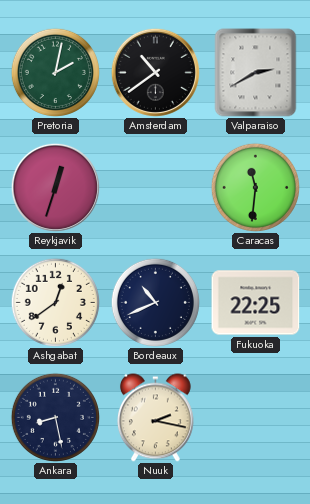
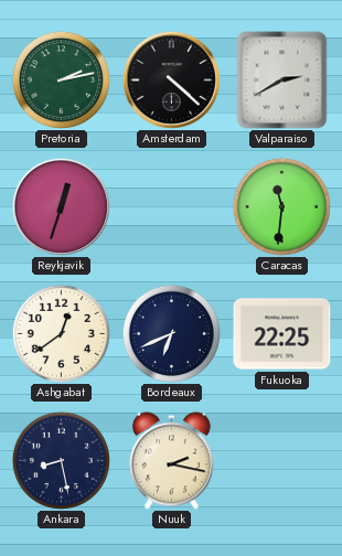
Pretoria: 2:02 -> 2:13
Amsterdam: 10:39 -> 4:22
Bordeaux: 10:41 -> 6:41
